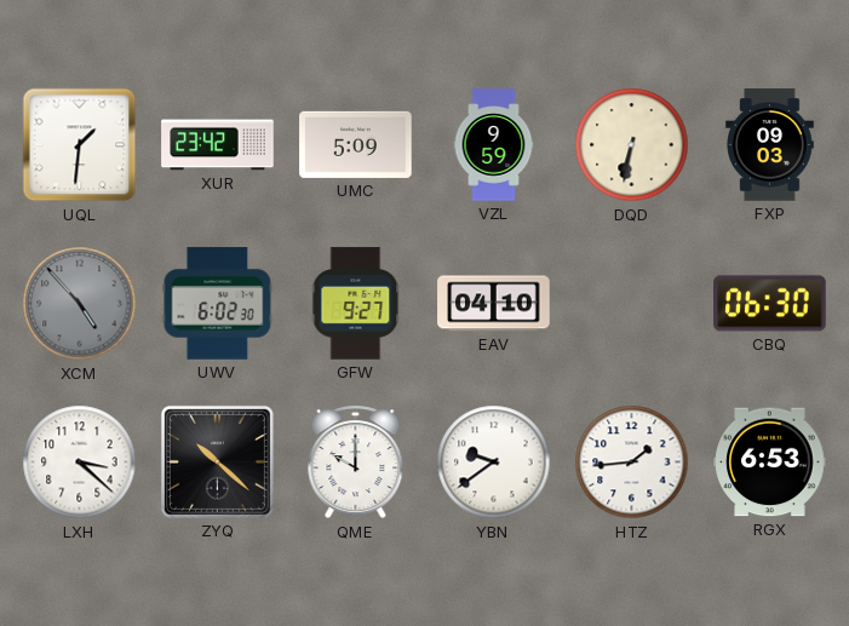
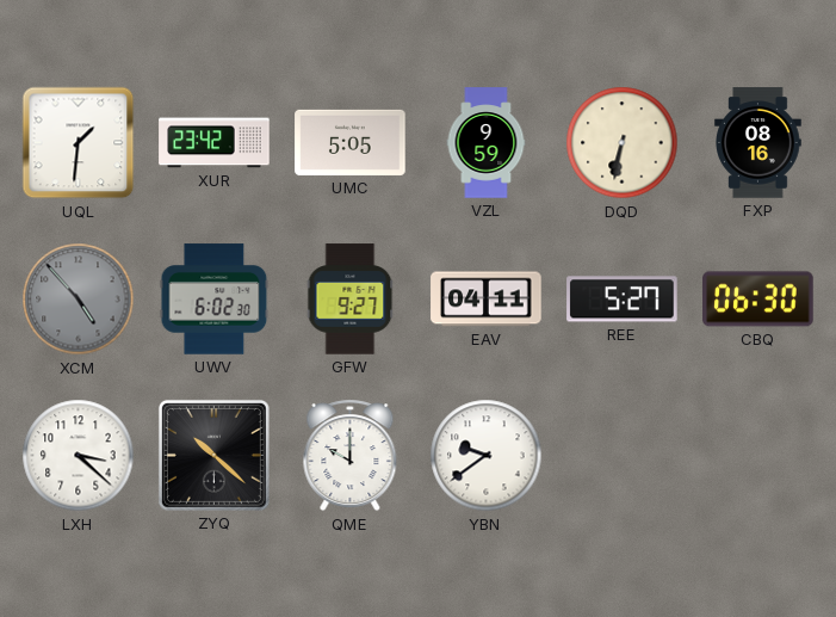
UMC: 5:09 -> 5:05
FXP: 09:03 -> 08:16
EAV: 04:10 -> 04:11
REE: none -> 5:27
HTZ: 1:44 -> none
RGX: 6:53 -> none
